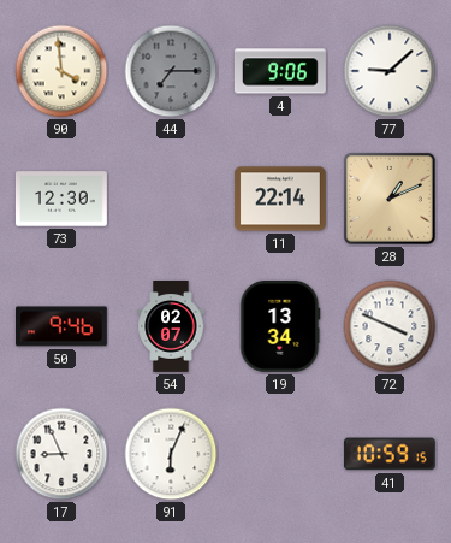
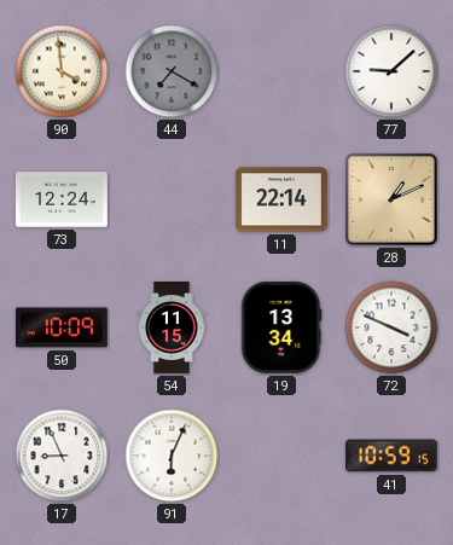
44: 7:15 -> 7:20
4: 9:06 -> none
73: 12:30 -> 12:24
50: 9:46 -> 10:09
54: 02:07 -> 11:15
